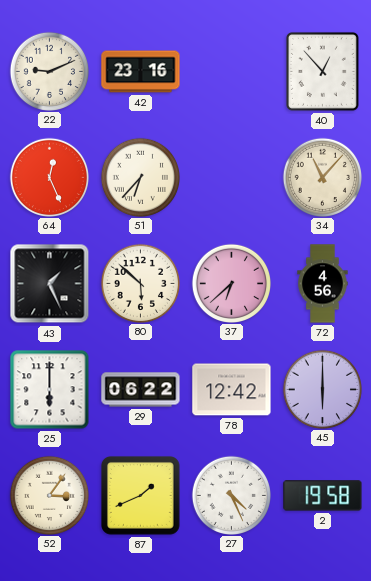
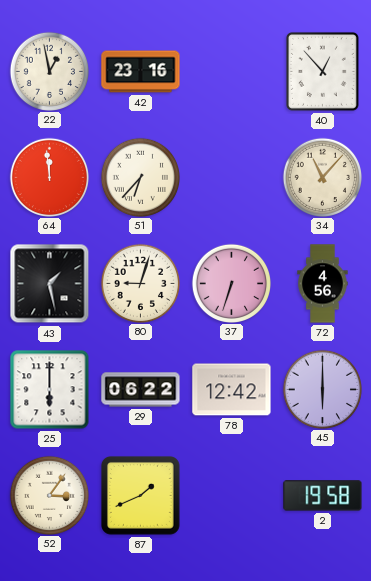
22: 9:11 -> 12:58
64: 12:26 -> 11:59
43: 1:26 -> 1:28
80: 5:52 -> 9:03
37: 6:38 -> 6:33
27: 4:26 -> none
